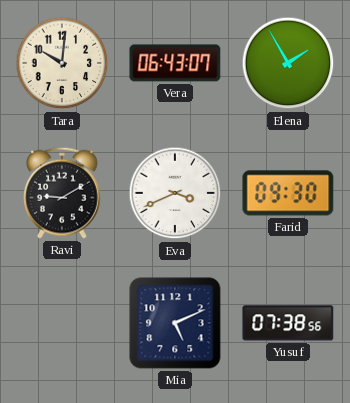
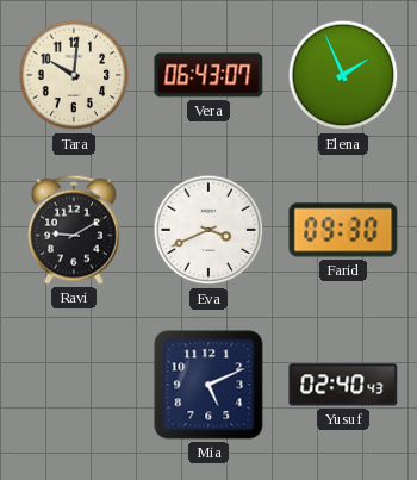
Elena: 1:55 -> 1:56
Yusuf: 07:38 -> 02:40
